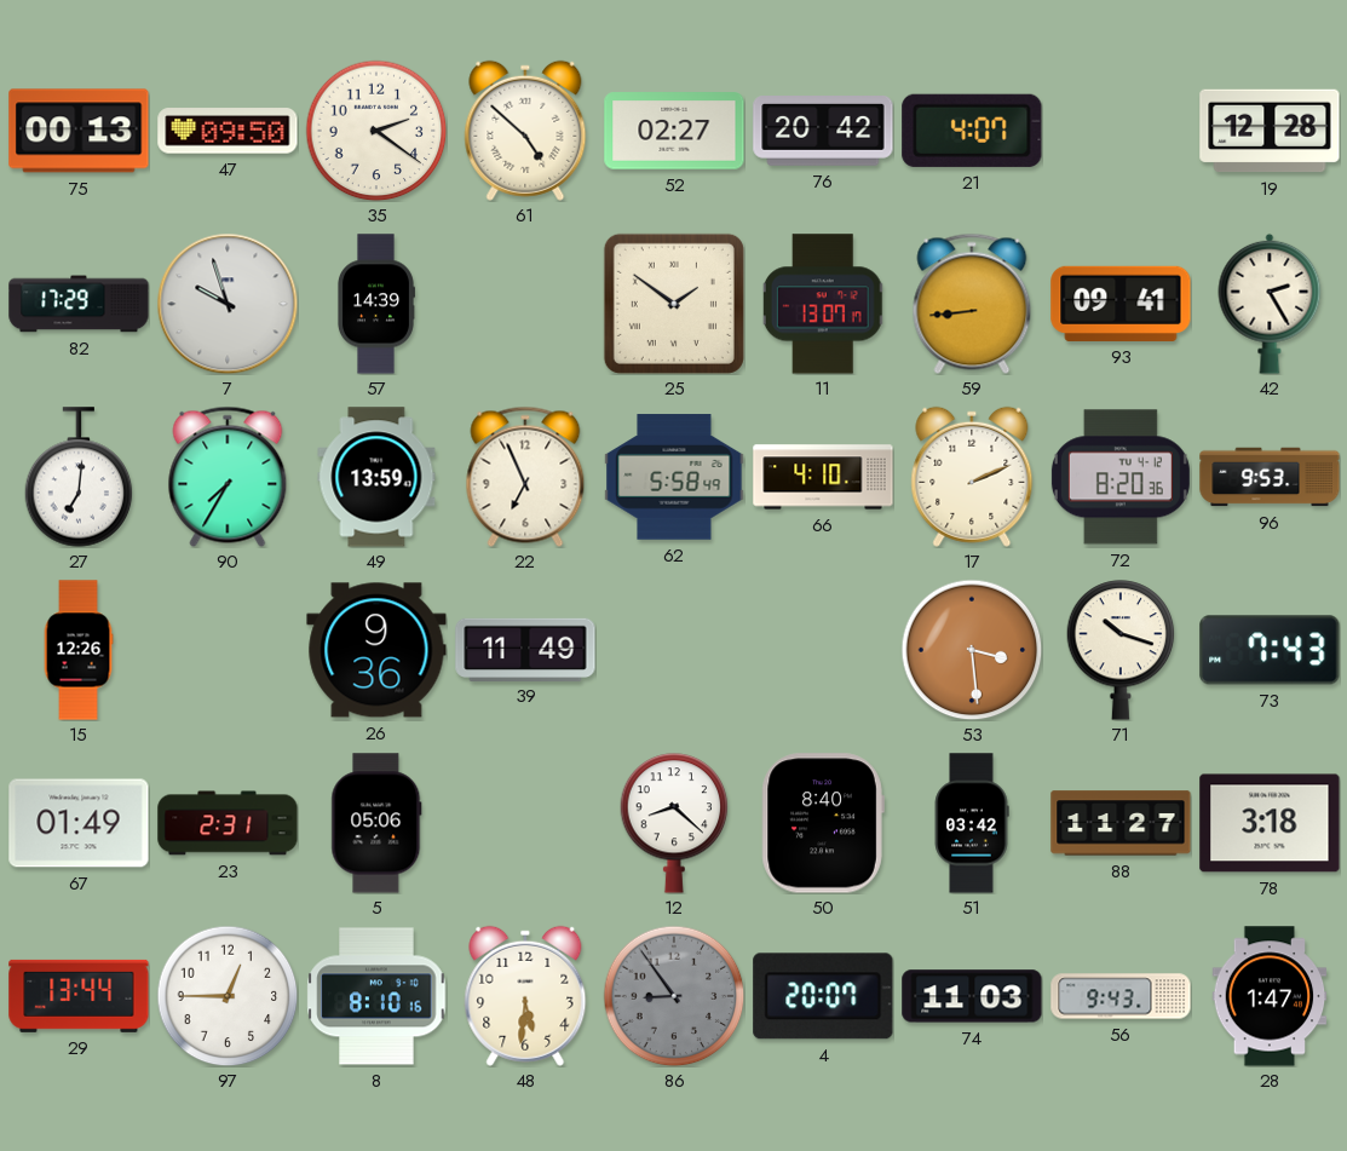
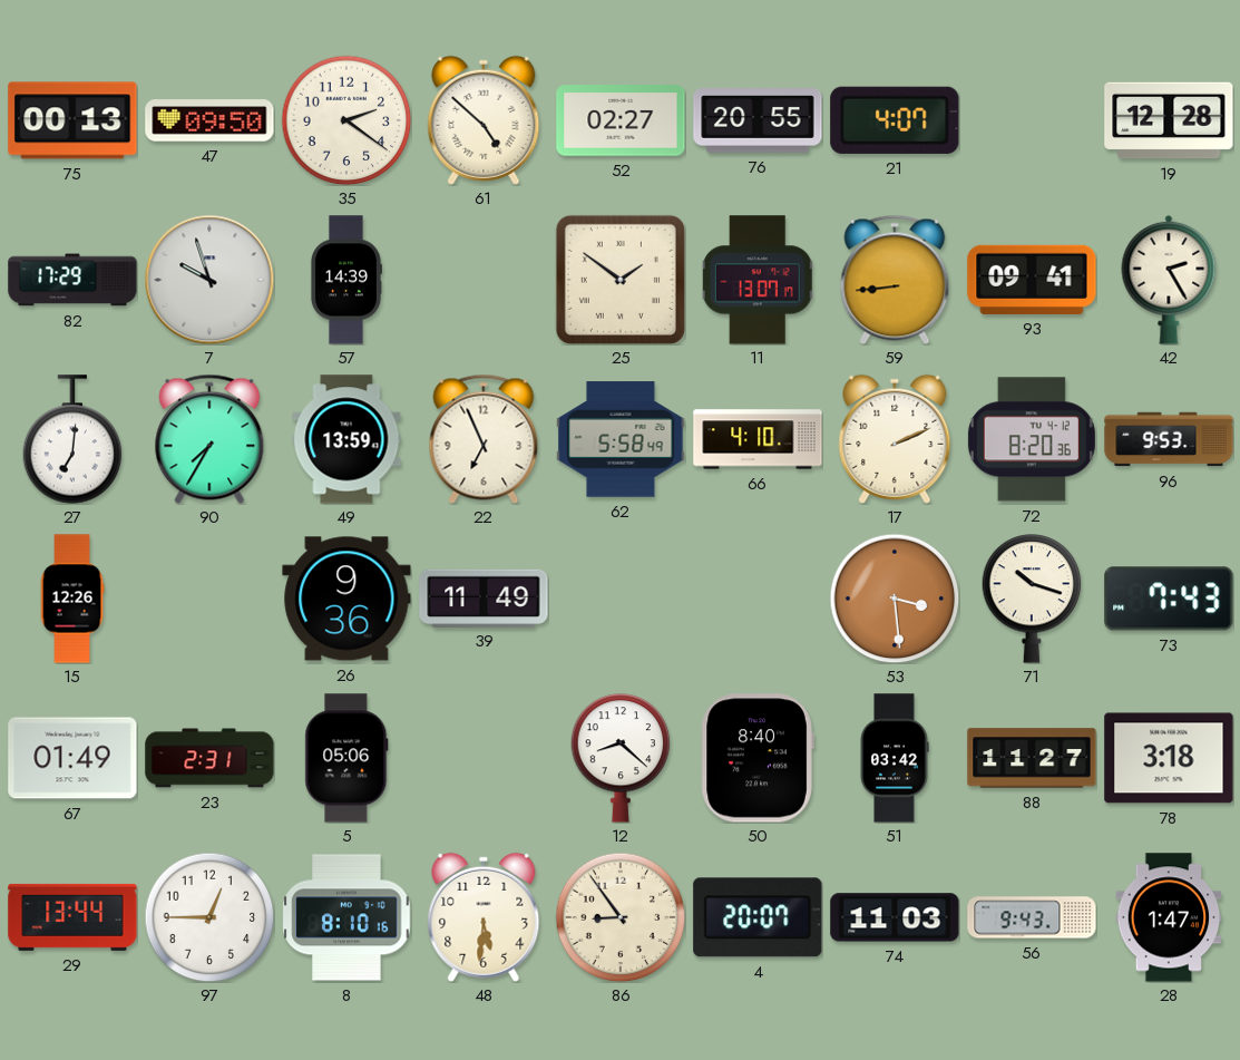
76: 20:42 -> 20:55
86 dial: grey -> cream
